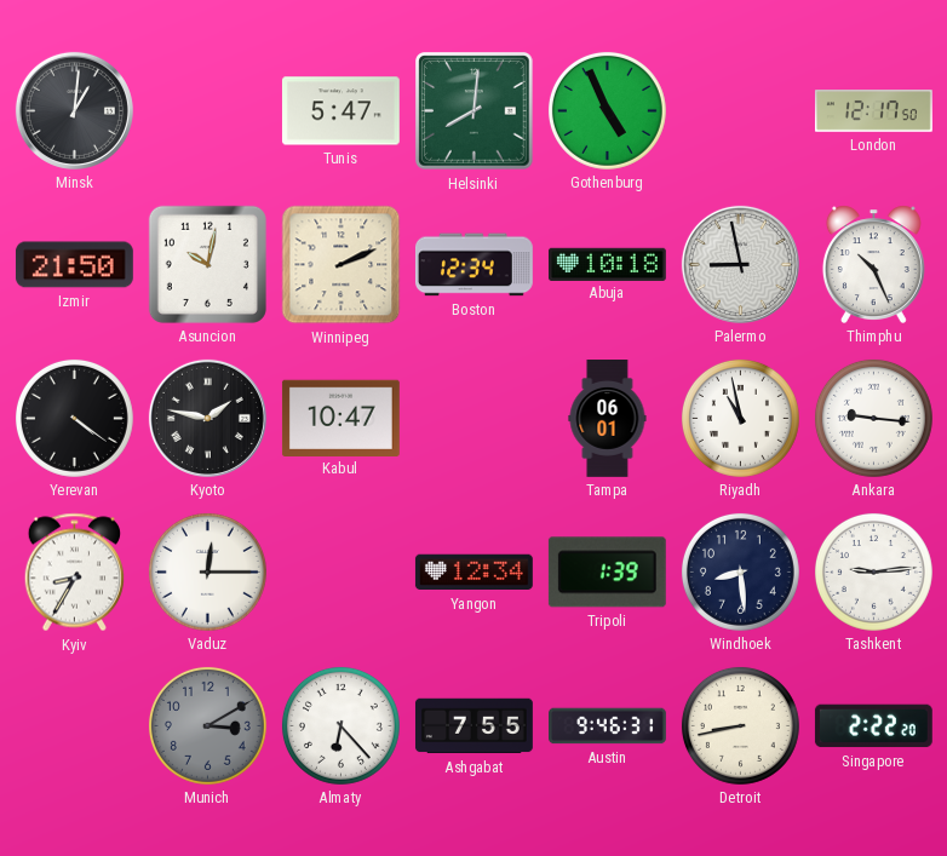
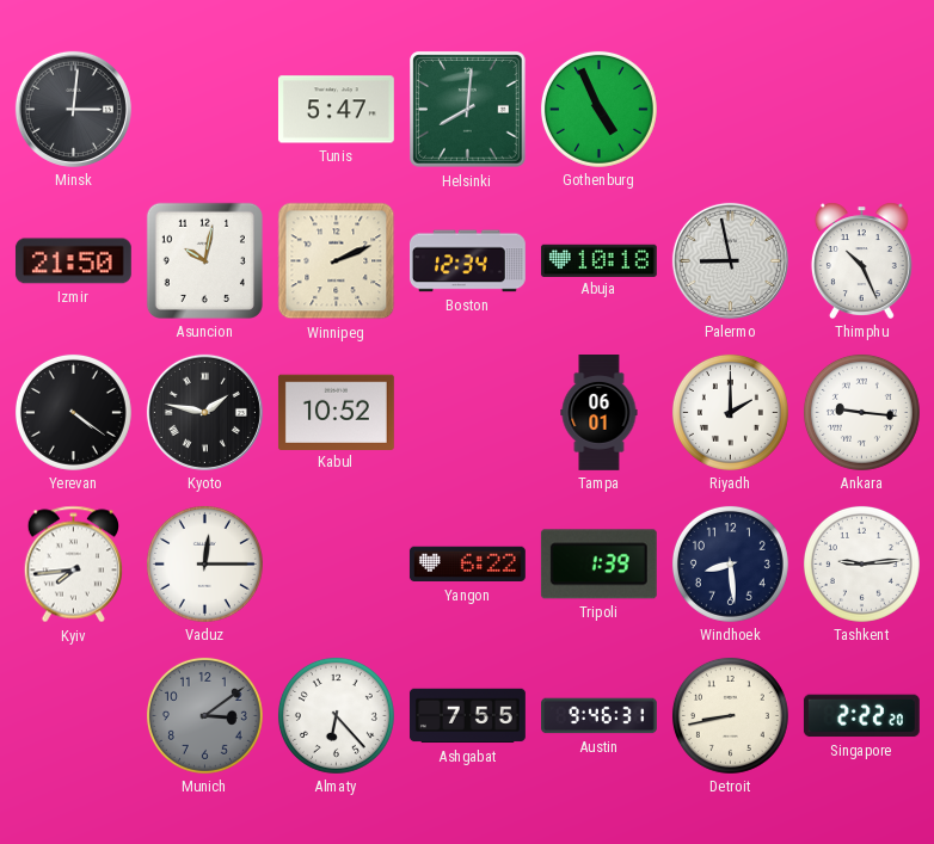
Minsk: 1:01 -> 3:01
London: 12:17 -> none
Kabul: 10:47 -> 10:52
Riyadh: 10:58 -> 2:00
Kyiv: 8:35 -> 7:44
Yangon: 12:34 -> 6:22
Munich: 3:10 -> 3:09
